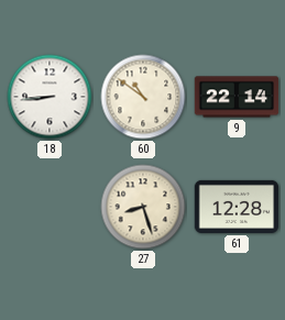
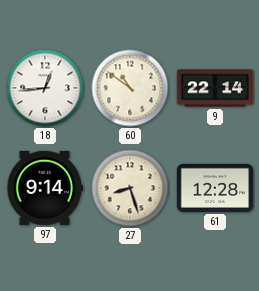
18: 8:44 -> 12:44
97: none -> 9:14
